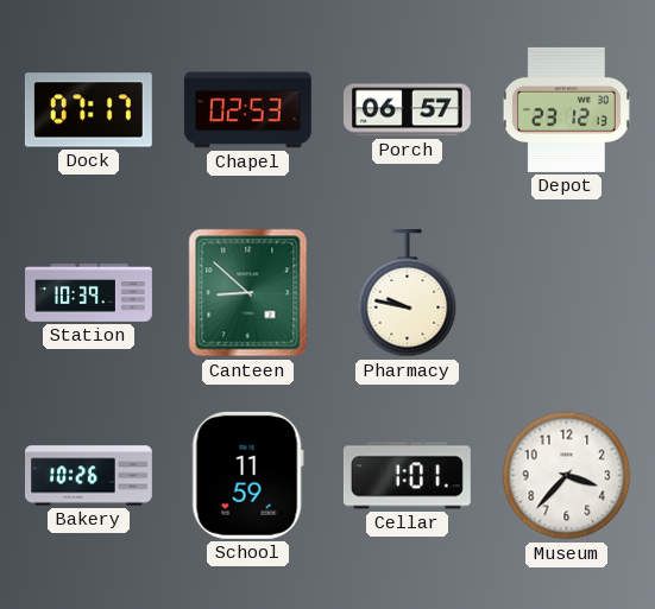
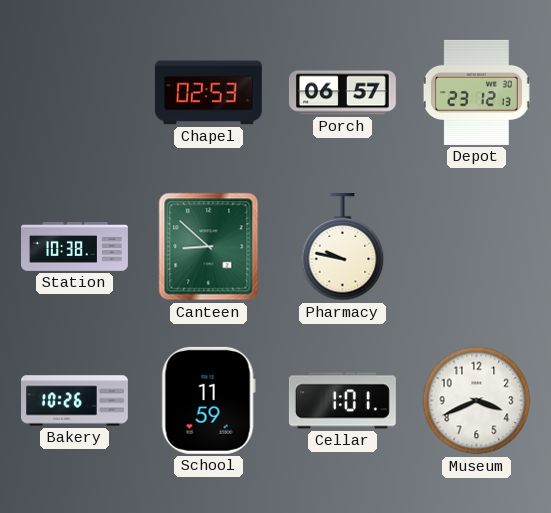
Dock: 07:17 -> none
Station: 10:39 -> 10:38
Museum: 3:37 -> 3:41
